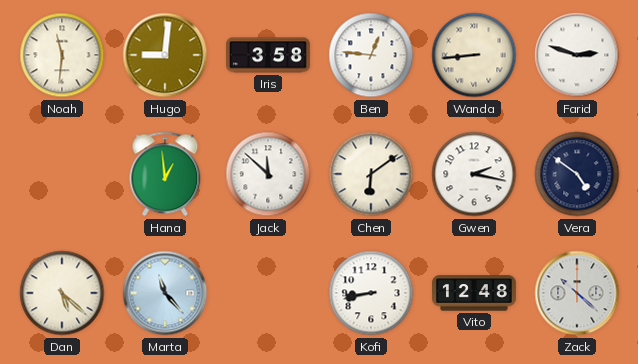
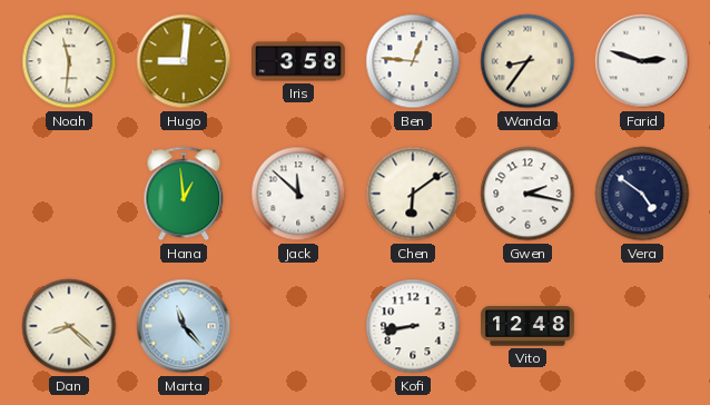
Wanda: 8:44 -> 8:36
Dan: 5:22 -> 8:22
Zack: 10:22 -> none
